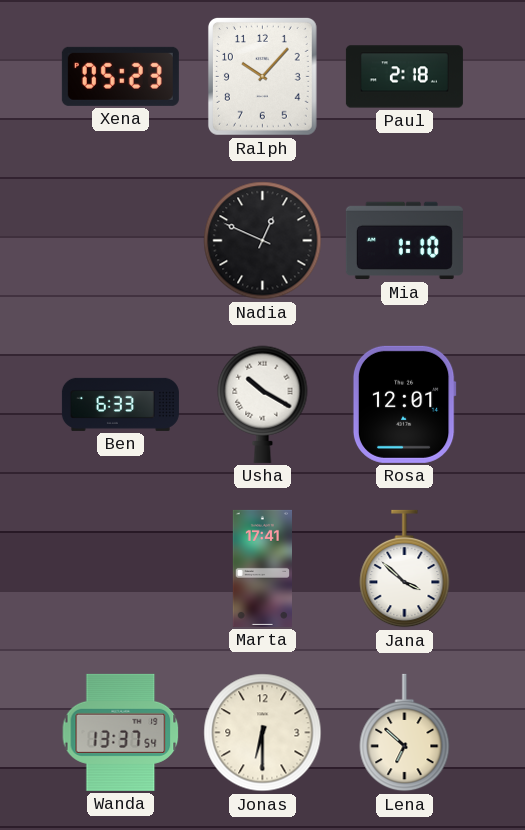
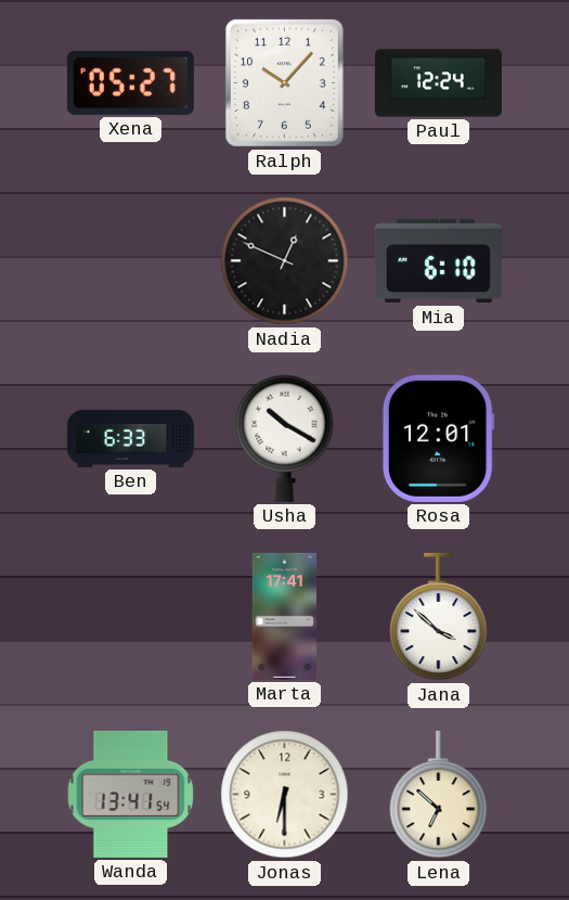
Xena: 05:23 -> 05:27
Paul: 2:18 -> 12:24
Mia: 1:10 -> 6:10
Wanda: 13:37 -> 13:41
